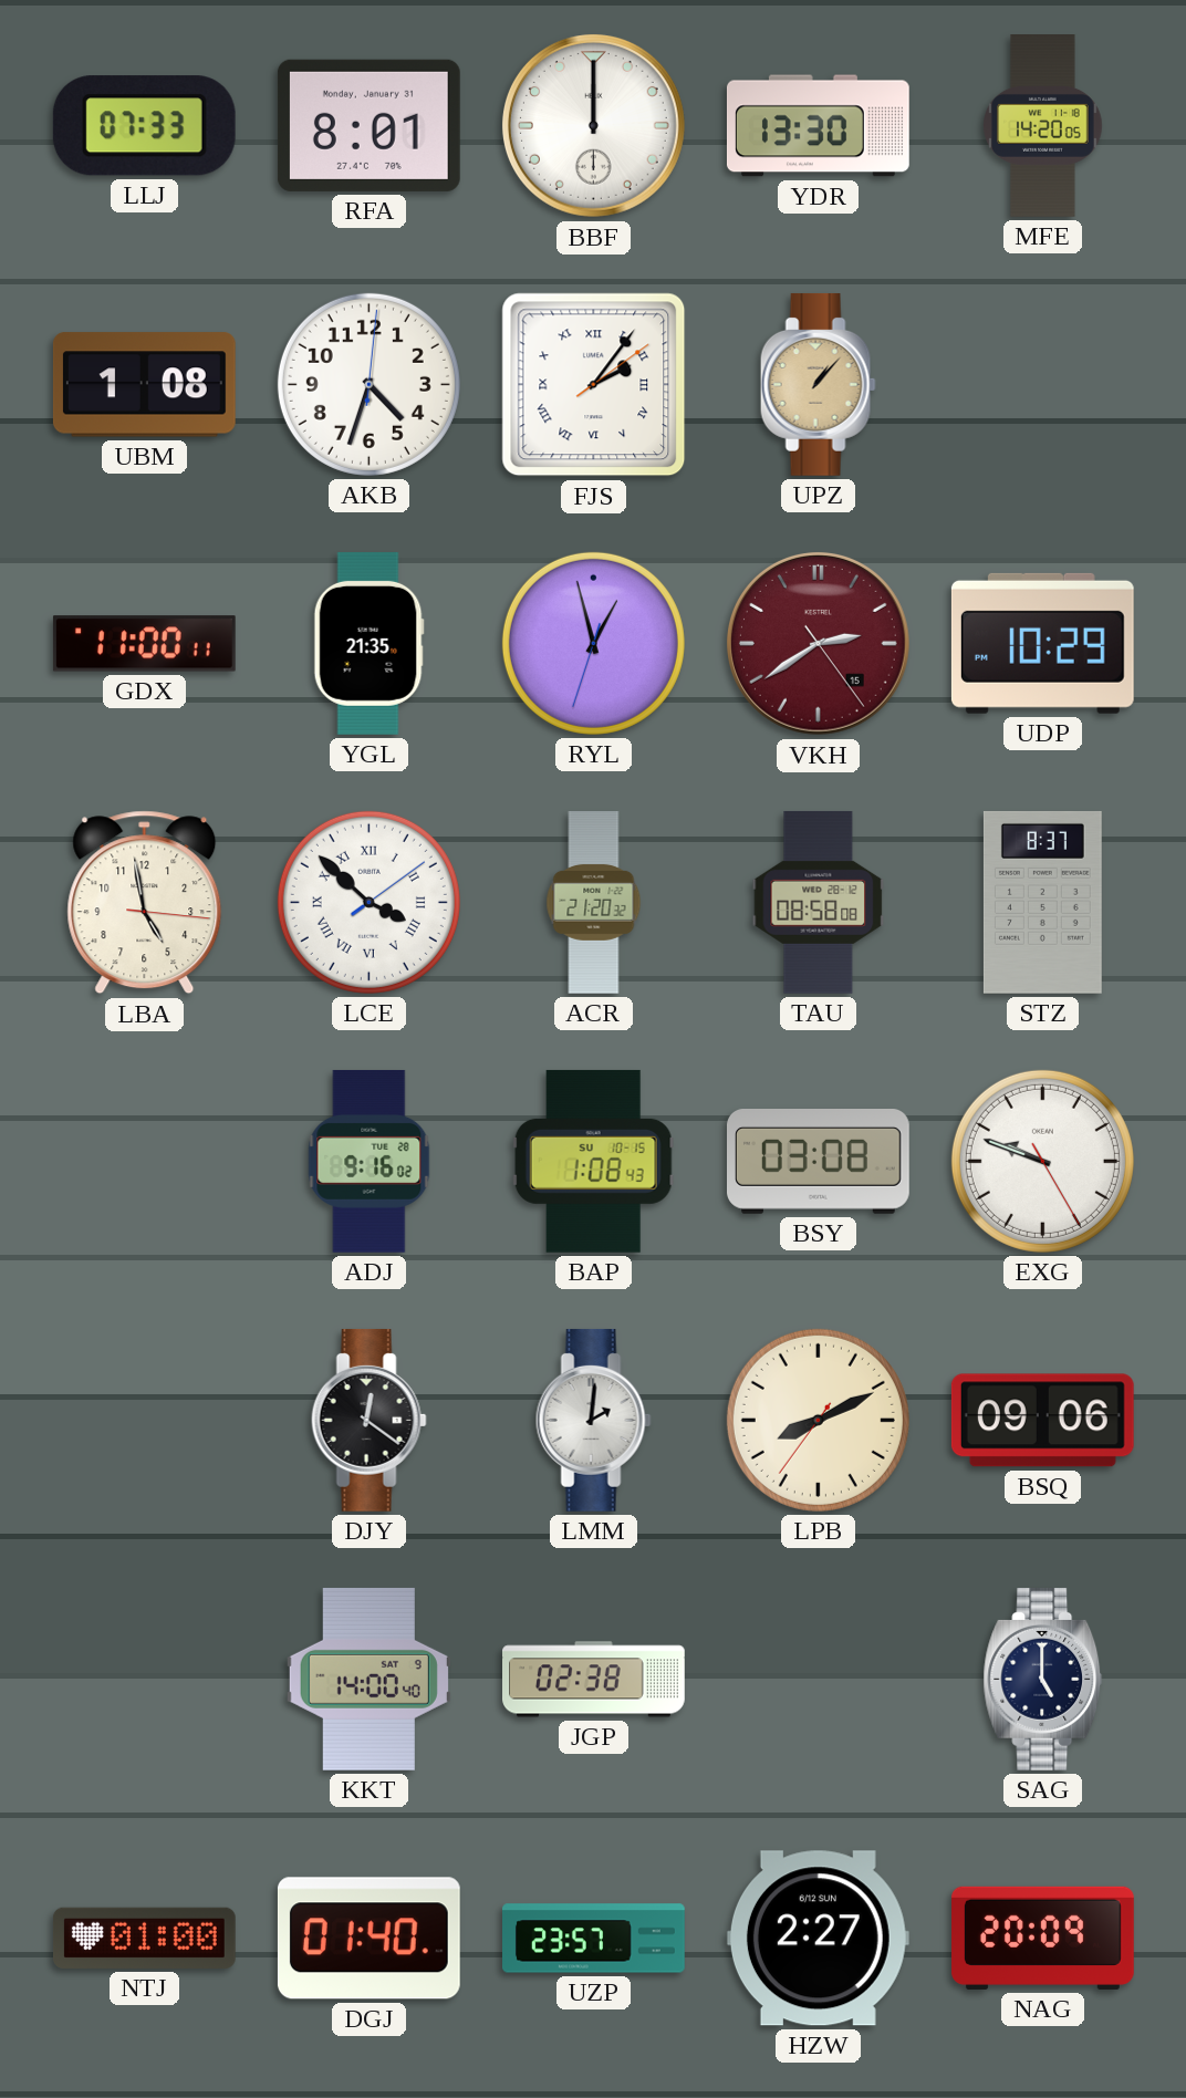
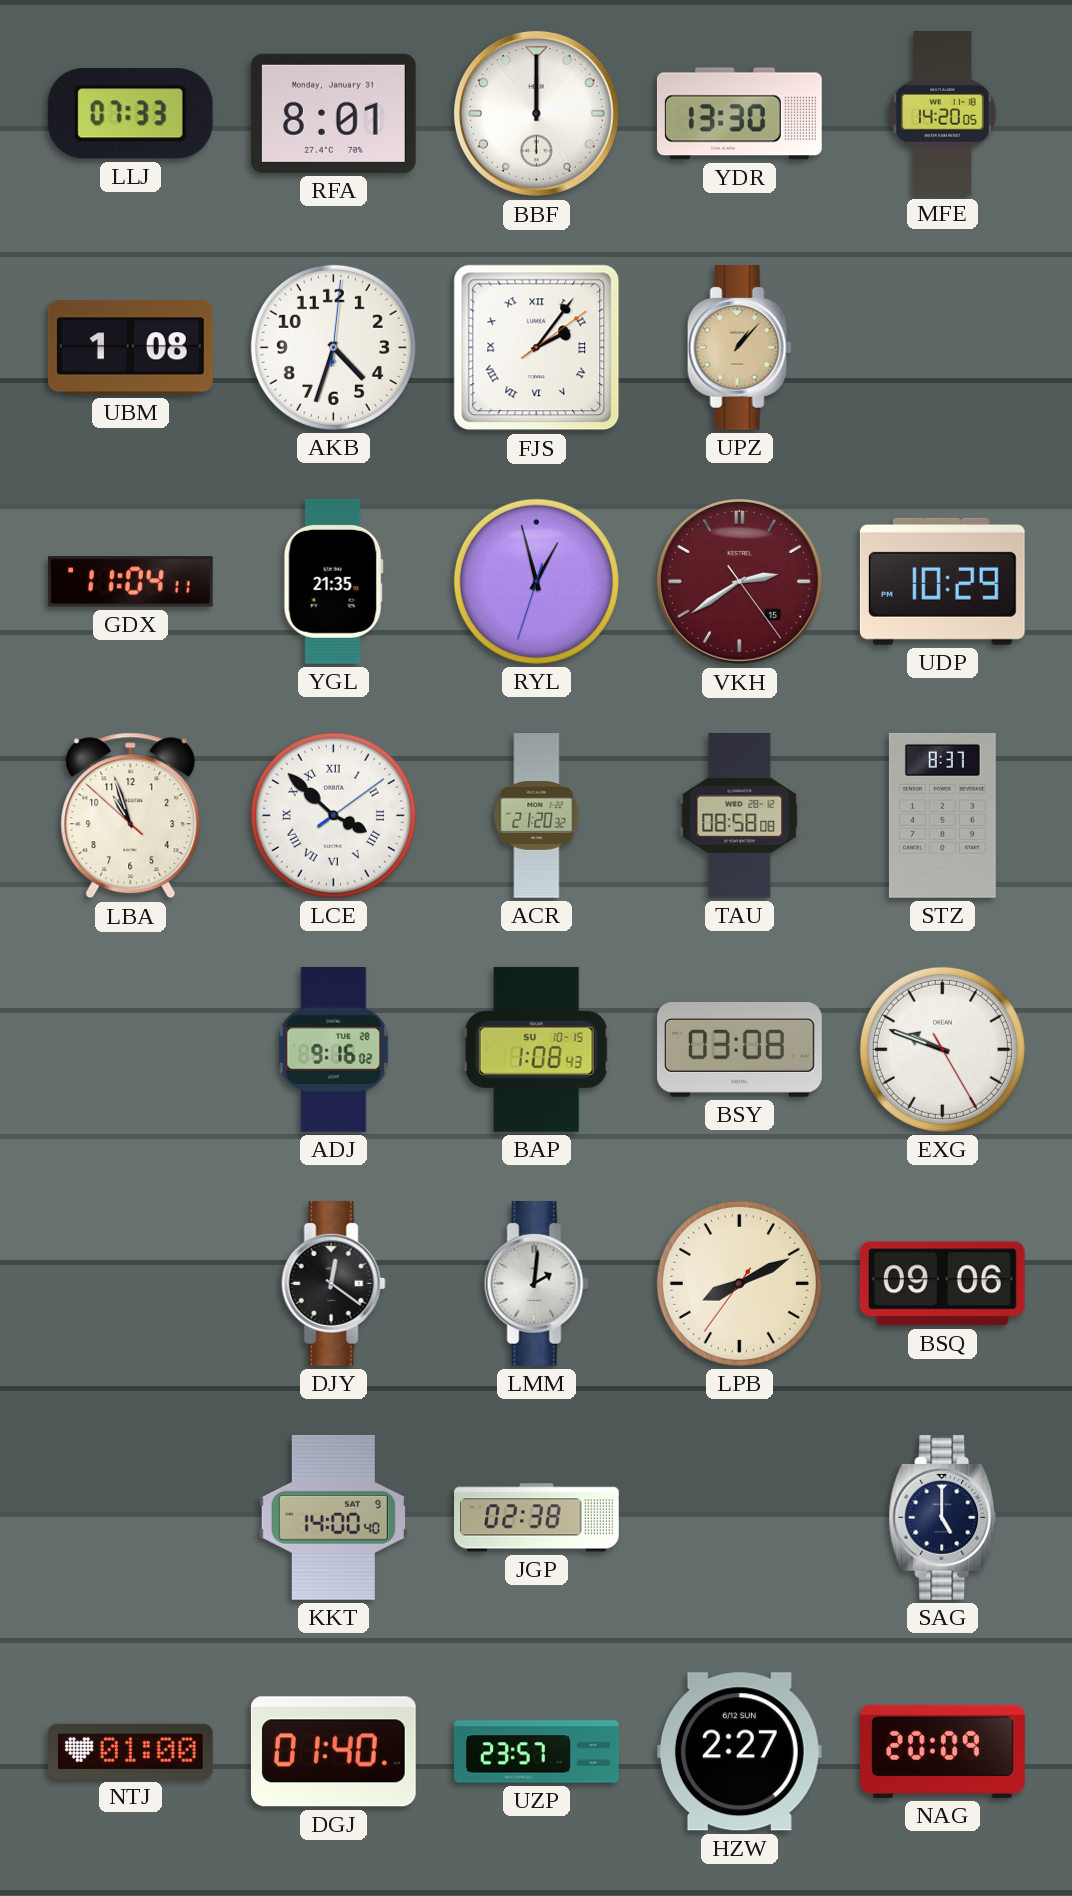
GDX: 11:00 -> 11:04
LBA: 4:58 -> 10:56
